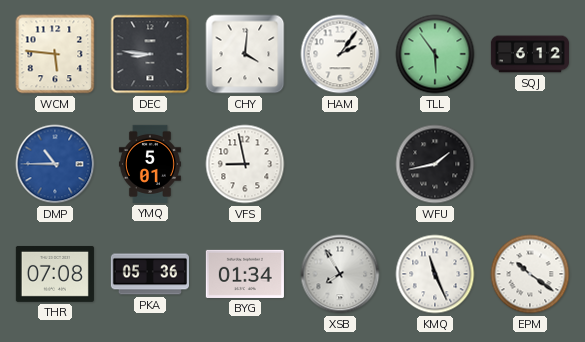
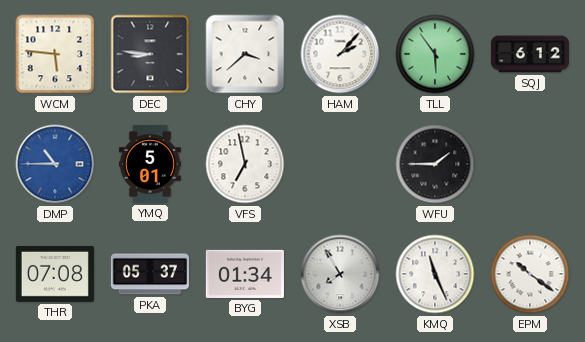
CHY: 4:01 -> 3:38
HAM: 2:06 -> 2:07
VFS: 8:58 -> 6:58
WFU: 1:43 -> 1:45
PKA: 05:36 -> 05:37
